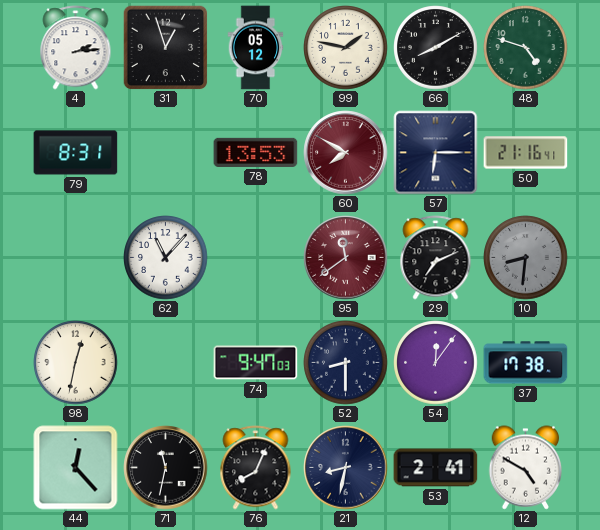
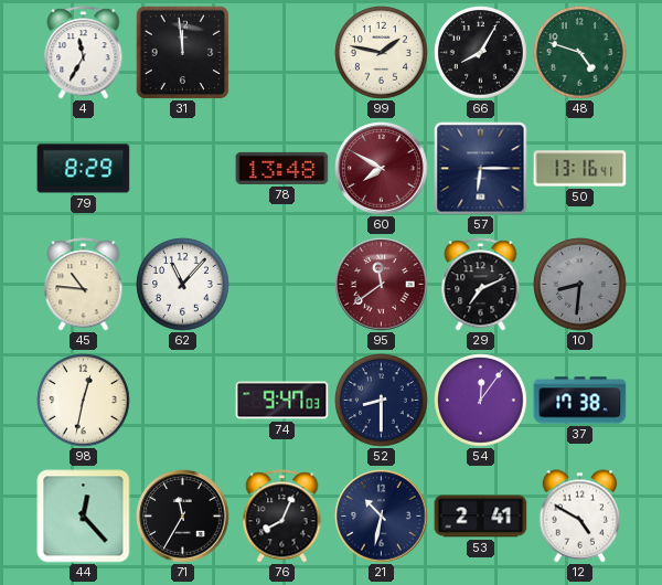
4: 2:14 -> 11:35
31: 12:57 -> 11:59
70: 05:12 -> none
66: 8:10 -> 8:05
79: 8:31 -> 8:29
78: 13:53 -> 13:48
50: 21:16 -> 13:16
45: none -> 10:46
71: 11:32 -> 11:35
21: 8:32 -> 10:32
